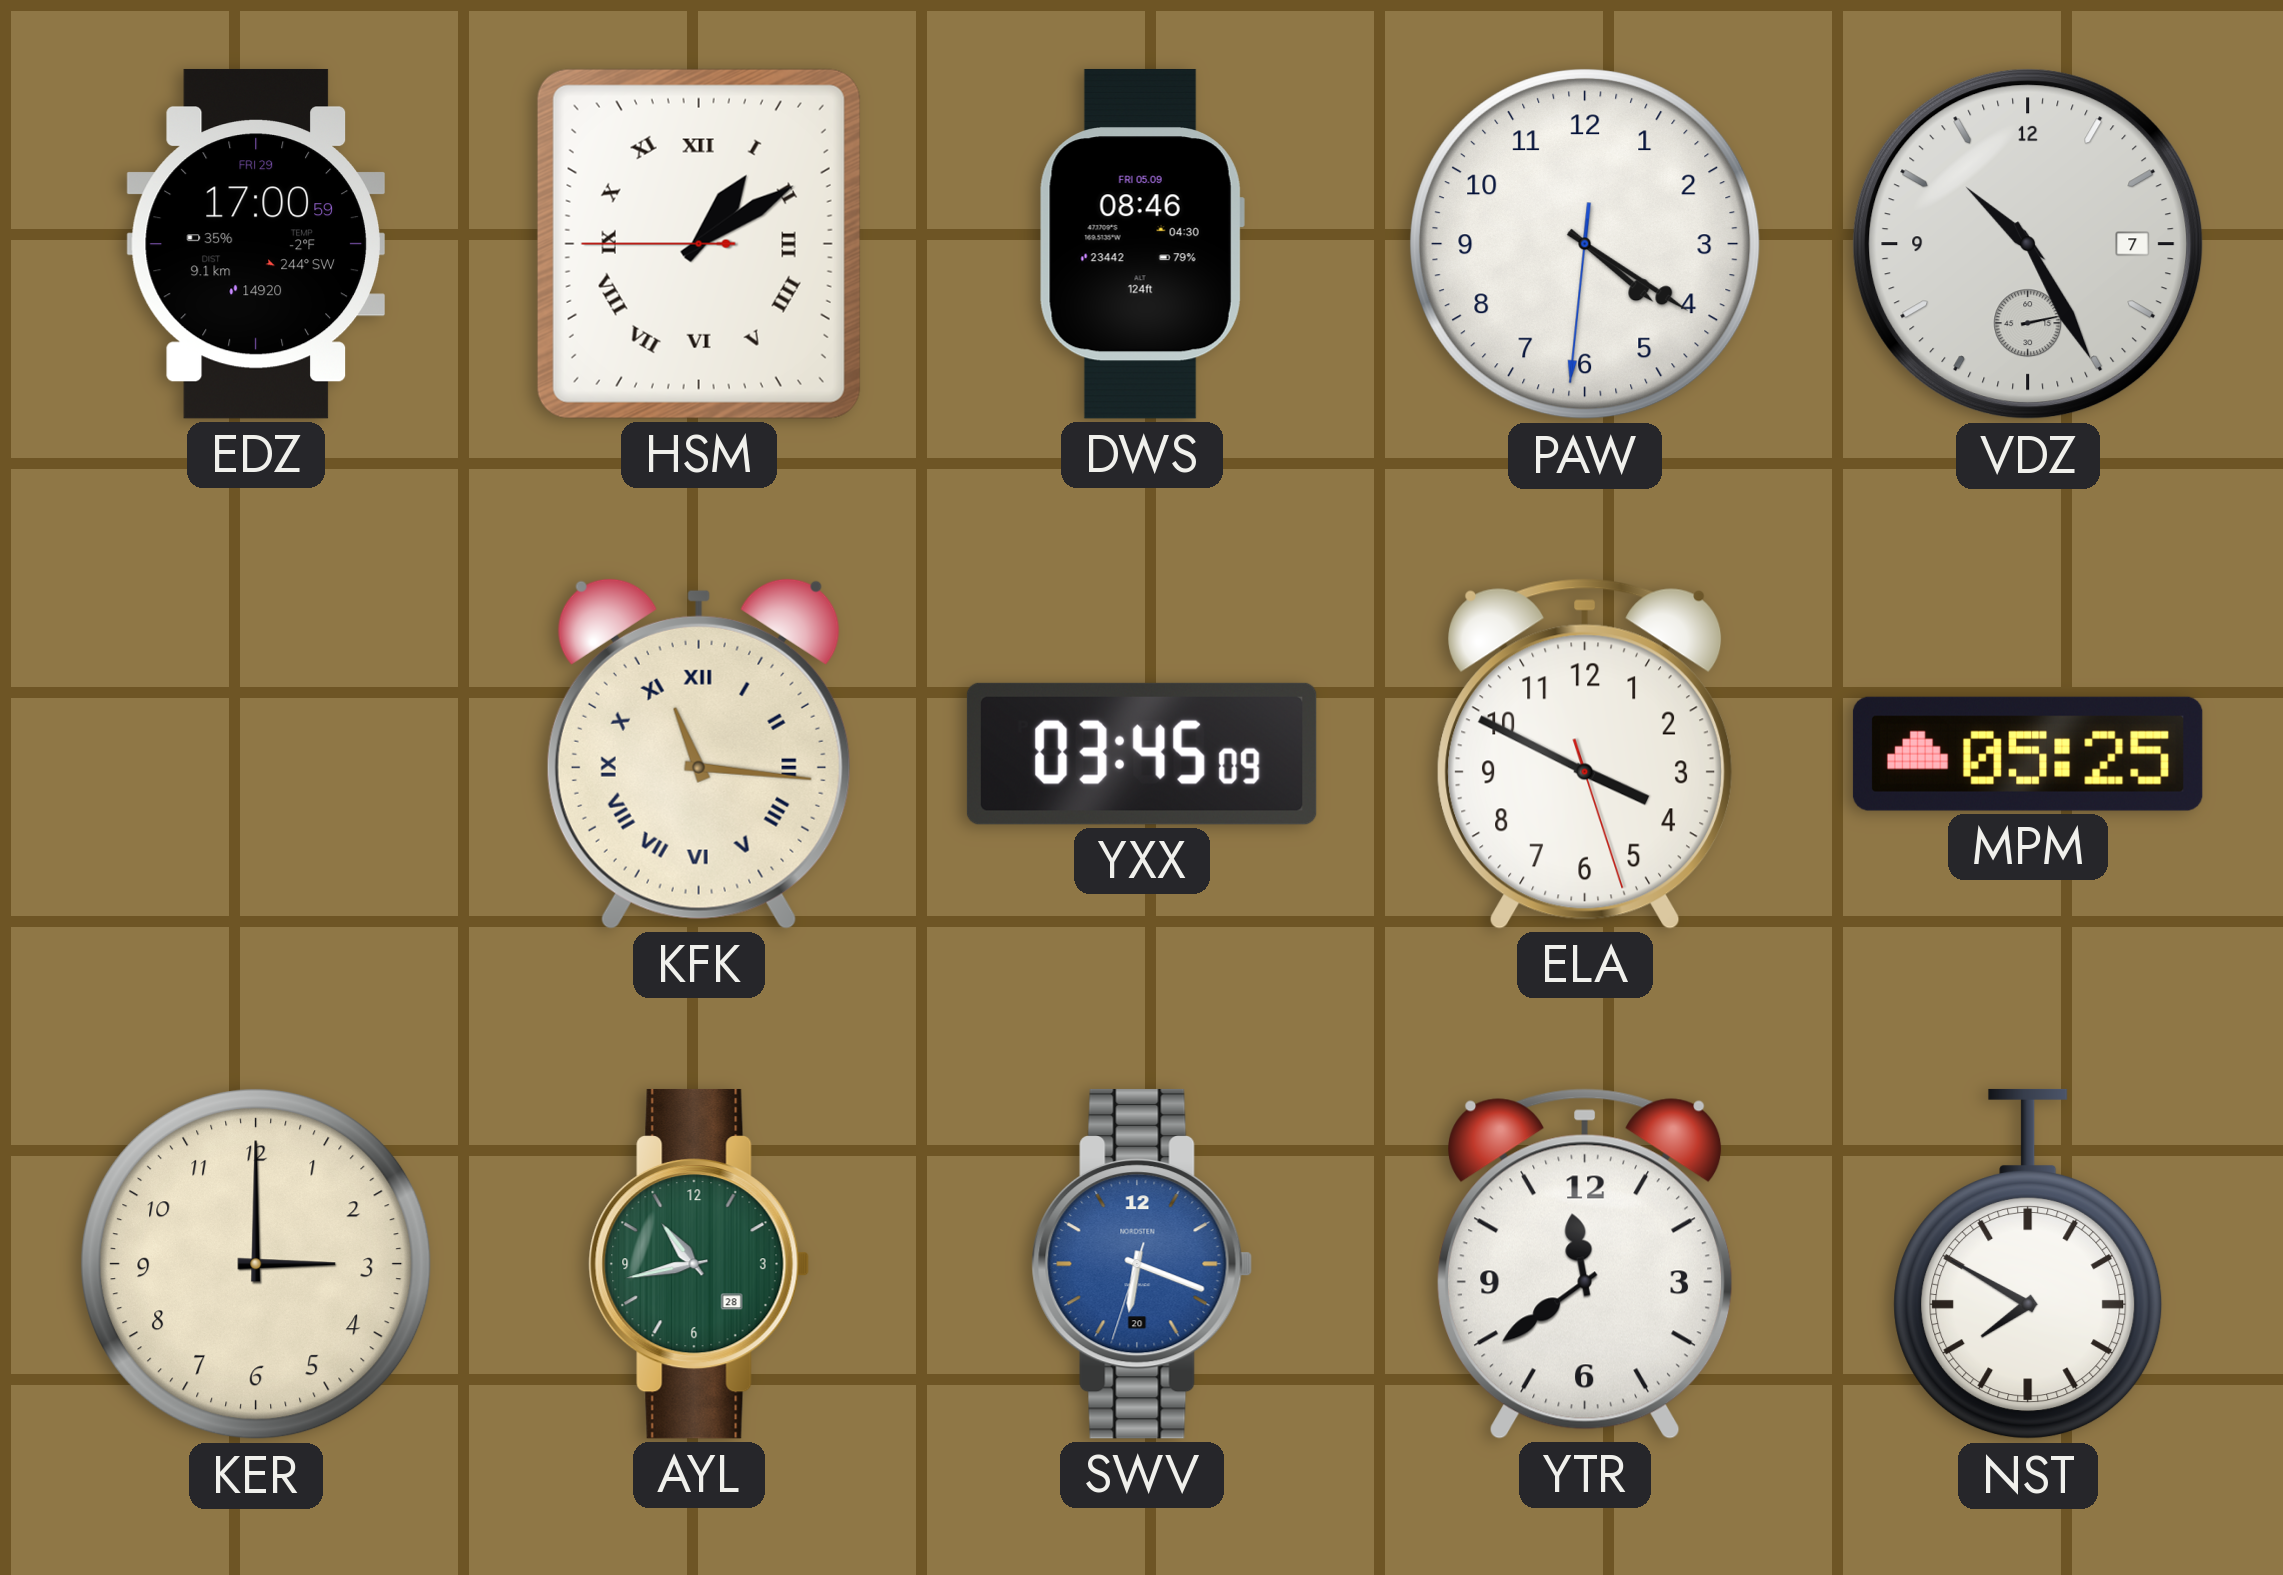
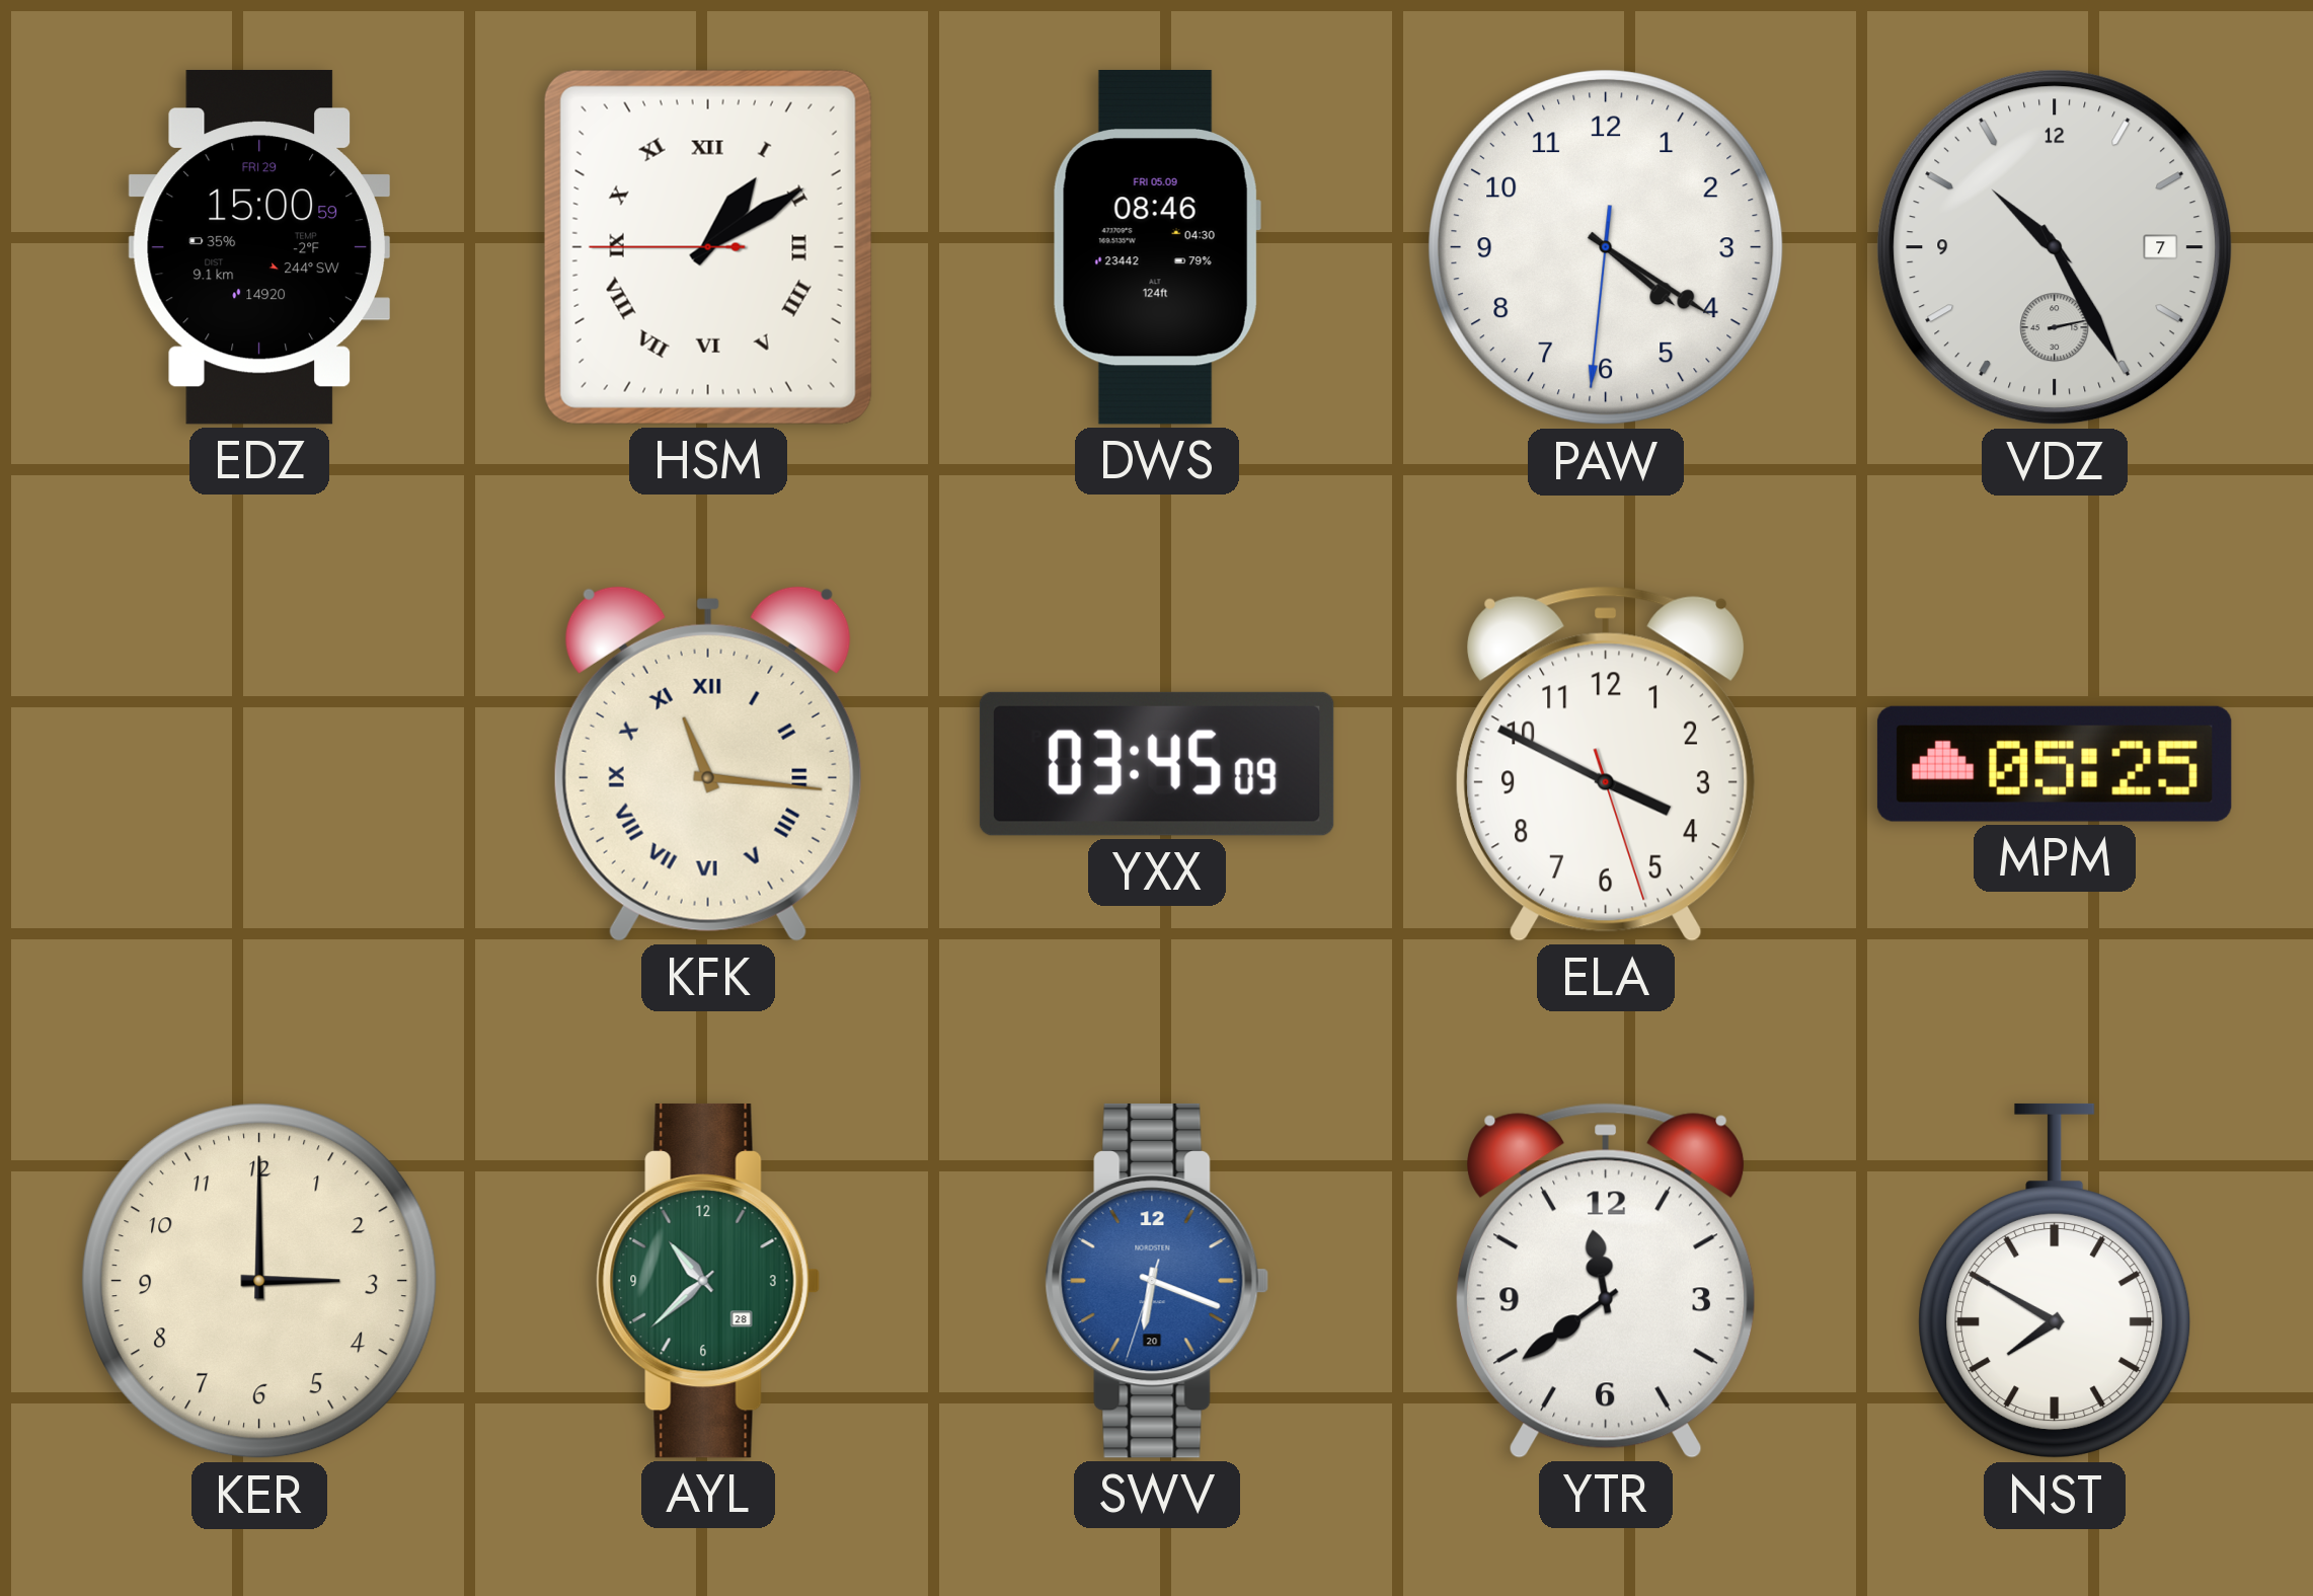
EDZ: 17:00 -> 15:00
AYL: 10:43 -> 10:38
